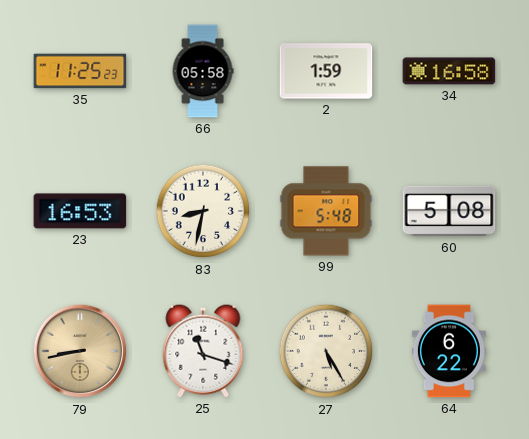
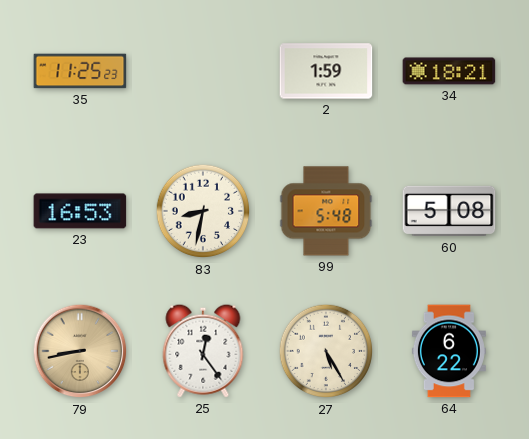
66: 05:58 -> none
34: 16:58 -> 18:21
25: 11:18 -> 12:24
